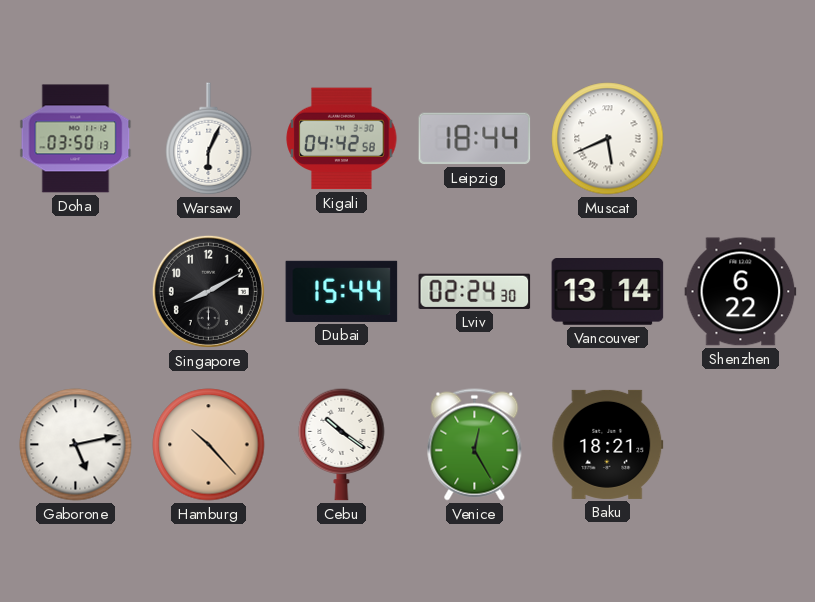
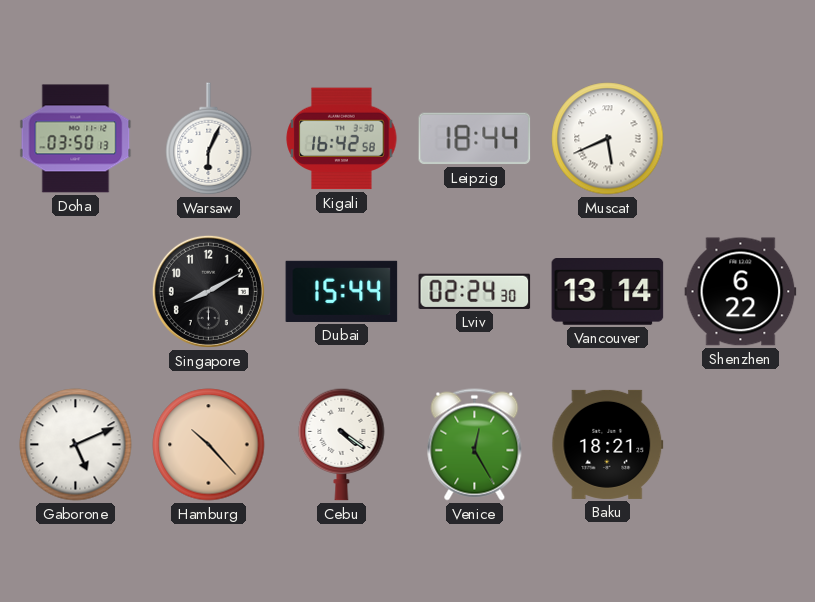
Kigali: 04:42 -> 16:42
Gaborone: 5:13 -> 5:11
Cebu: 10:21 -> 4:21
